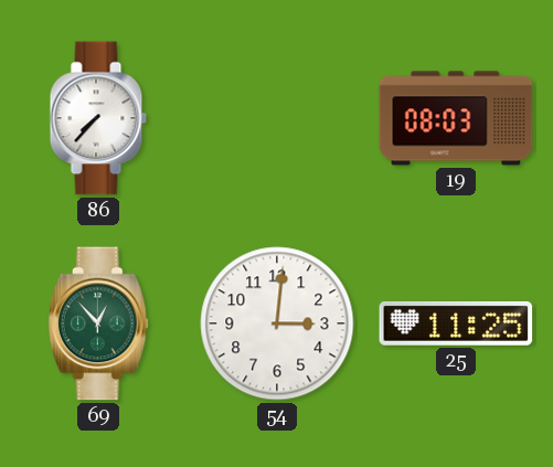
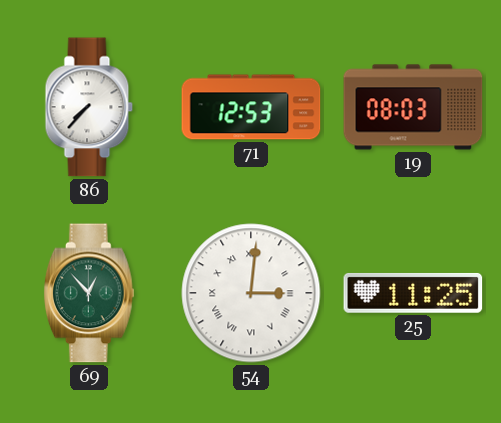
71: none -> 12:53
54 numerals: Arabic -> Roman
